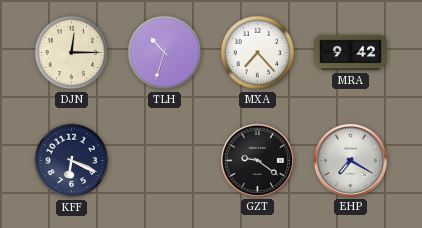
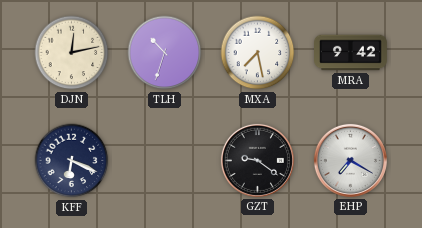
DJN: 12:15 -> 12:13
MXA: 7:23 -> 7:28
